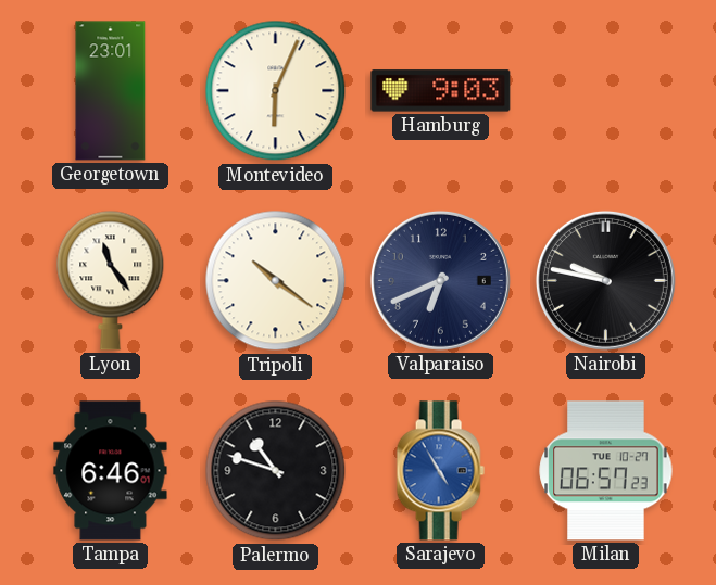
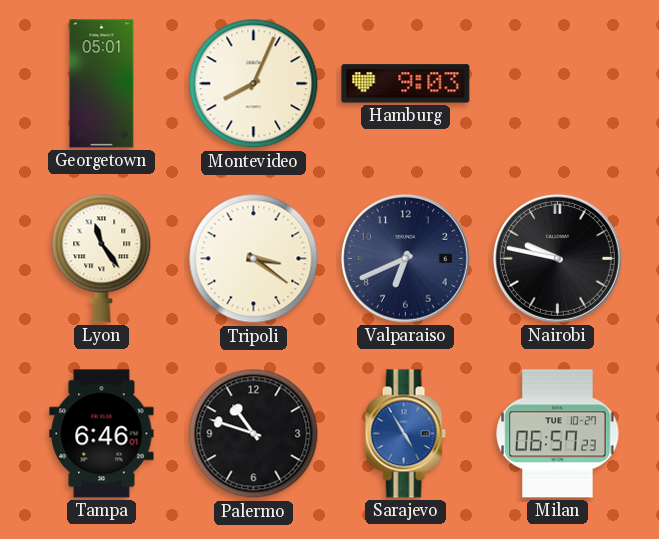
Georgetown: 23:01 -> 05:01
Montevideo: 6:04 -> 8:04
Tripoli: 10:21 -> 3:21
